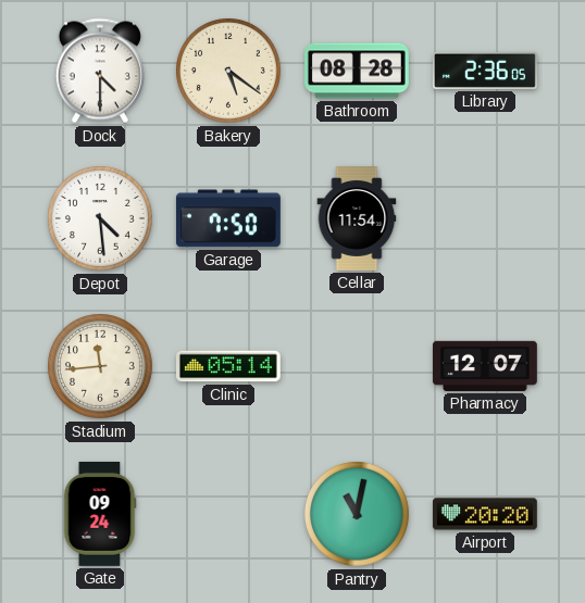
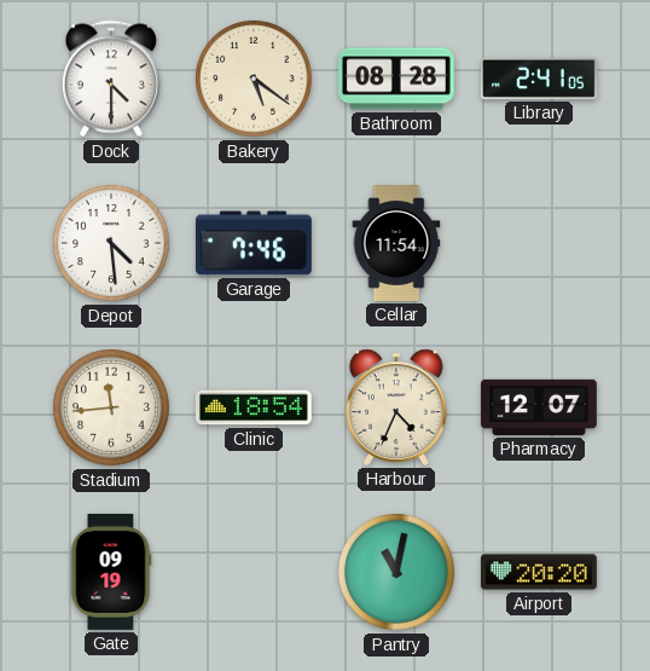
Library: 2:36 -> 2:41
Garage: 7:50 -> 7:46
Clinic: 05:14 -> 18:54
Harbour: none -> 4:34
Gate: 09:24 -> 09:19
